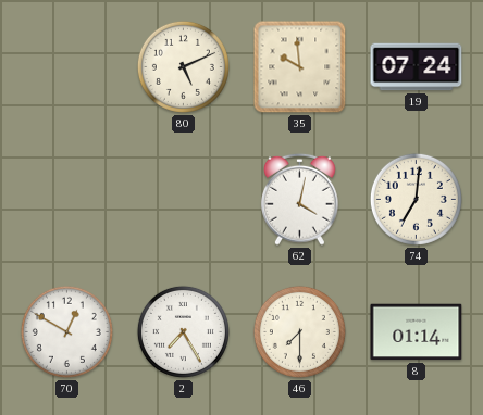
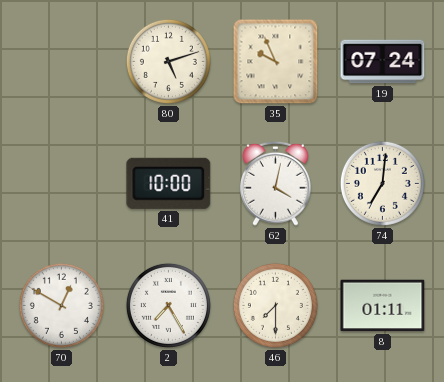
80: 5:11 -> 5:12
35: 9:59 -> 9:56
41: none -> 10:00
8: 01:14 -> 01:11
